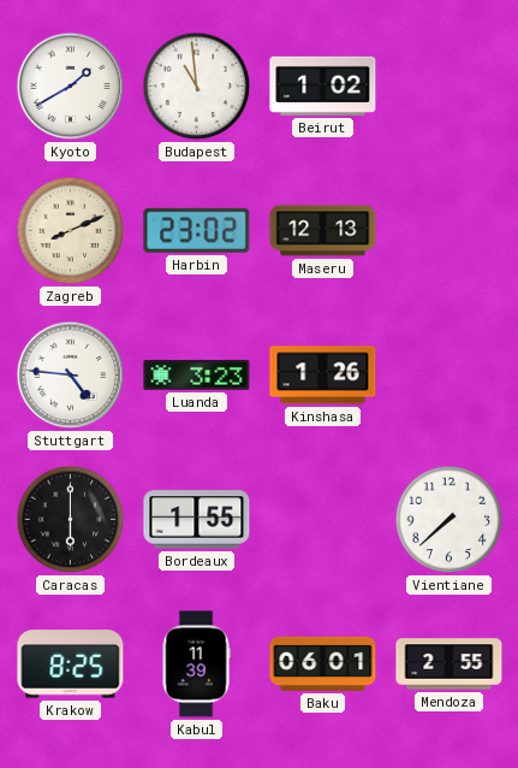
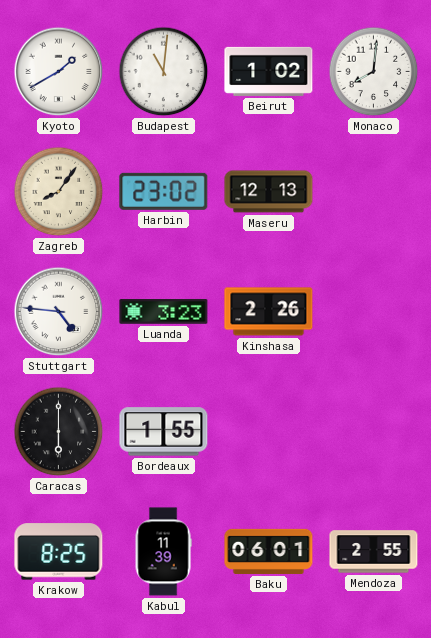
Budapest: 10:59 -> 11:01
Monaco: none -> 8:01
Zagreb: 8:11 -> 8:06
Kinshasa: 1:26 -> 2:26
Vientiane: 7:38 -> none
